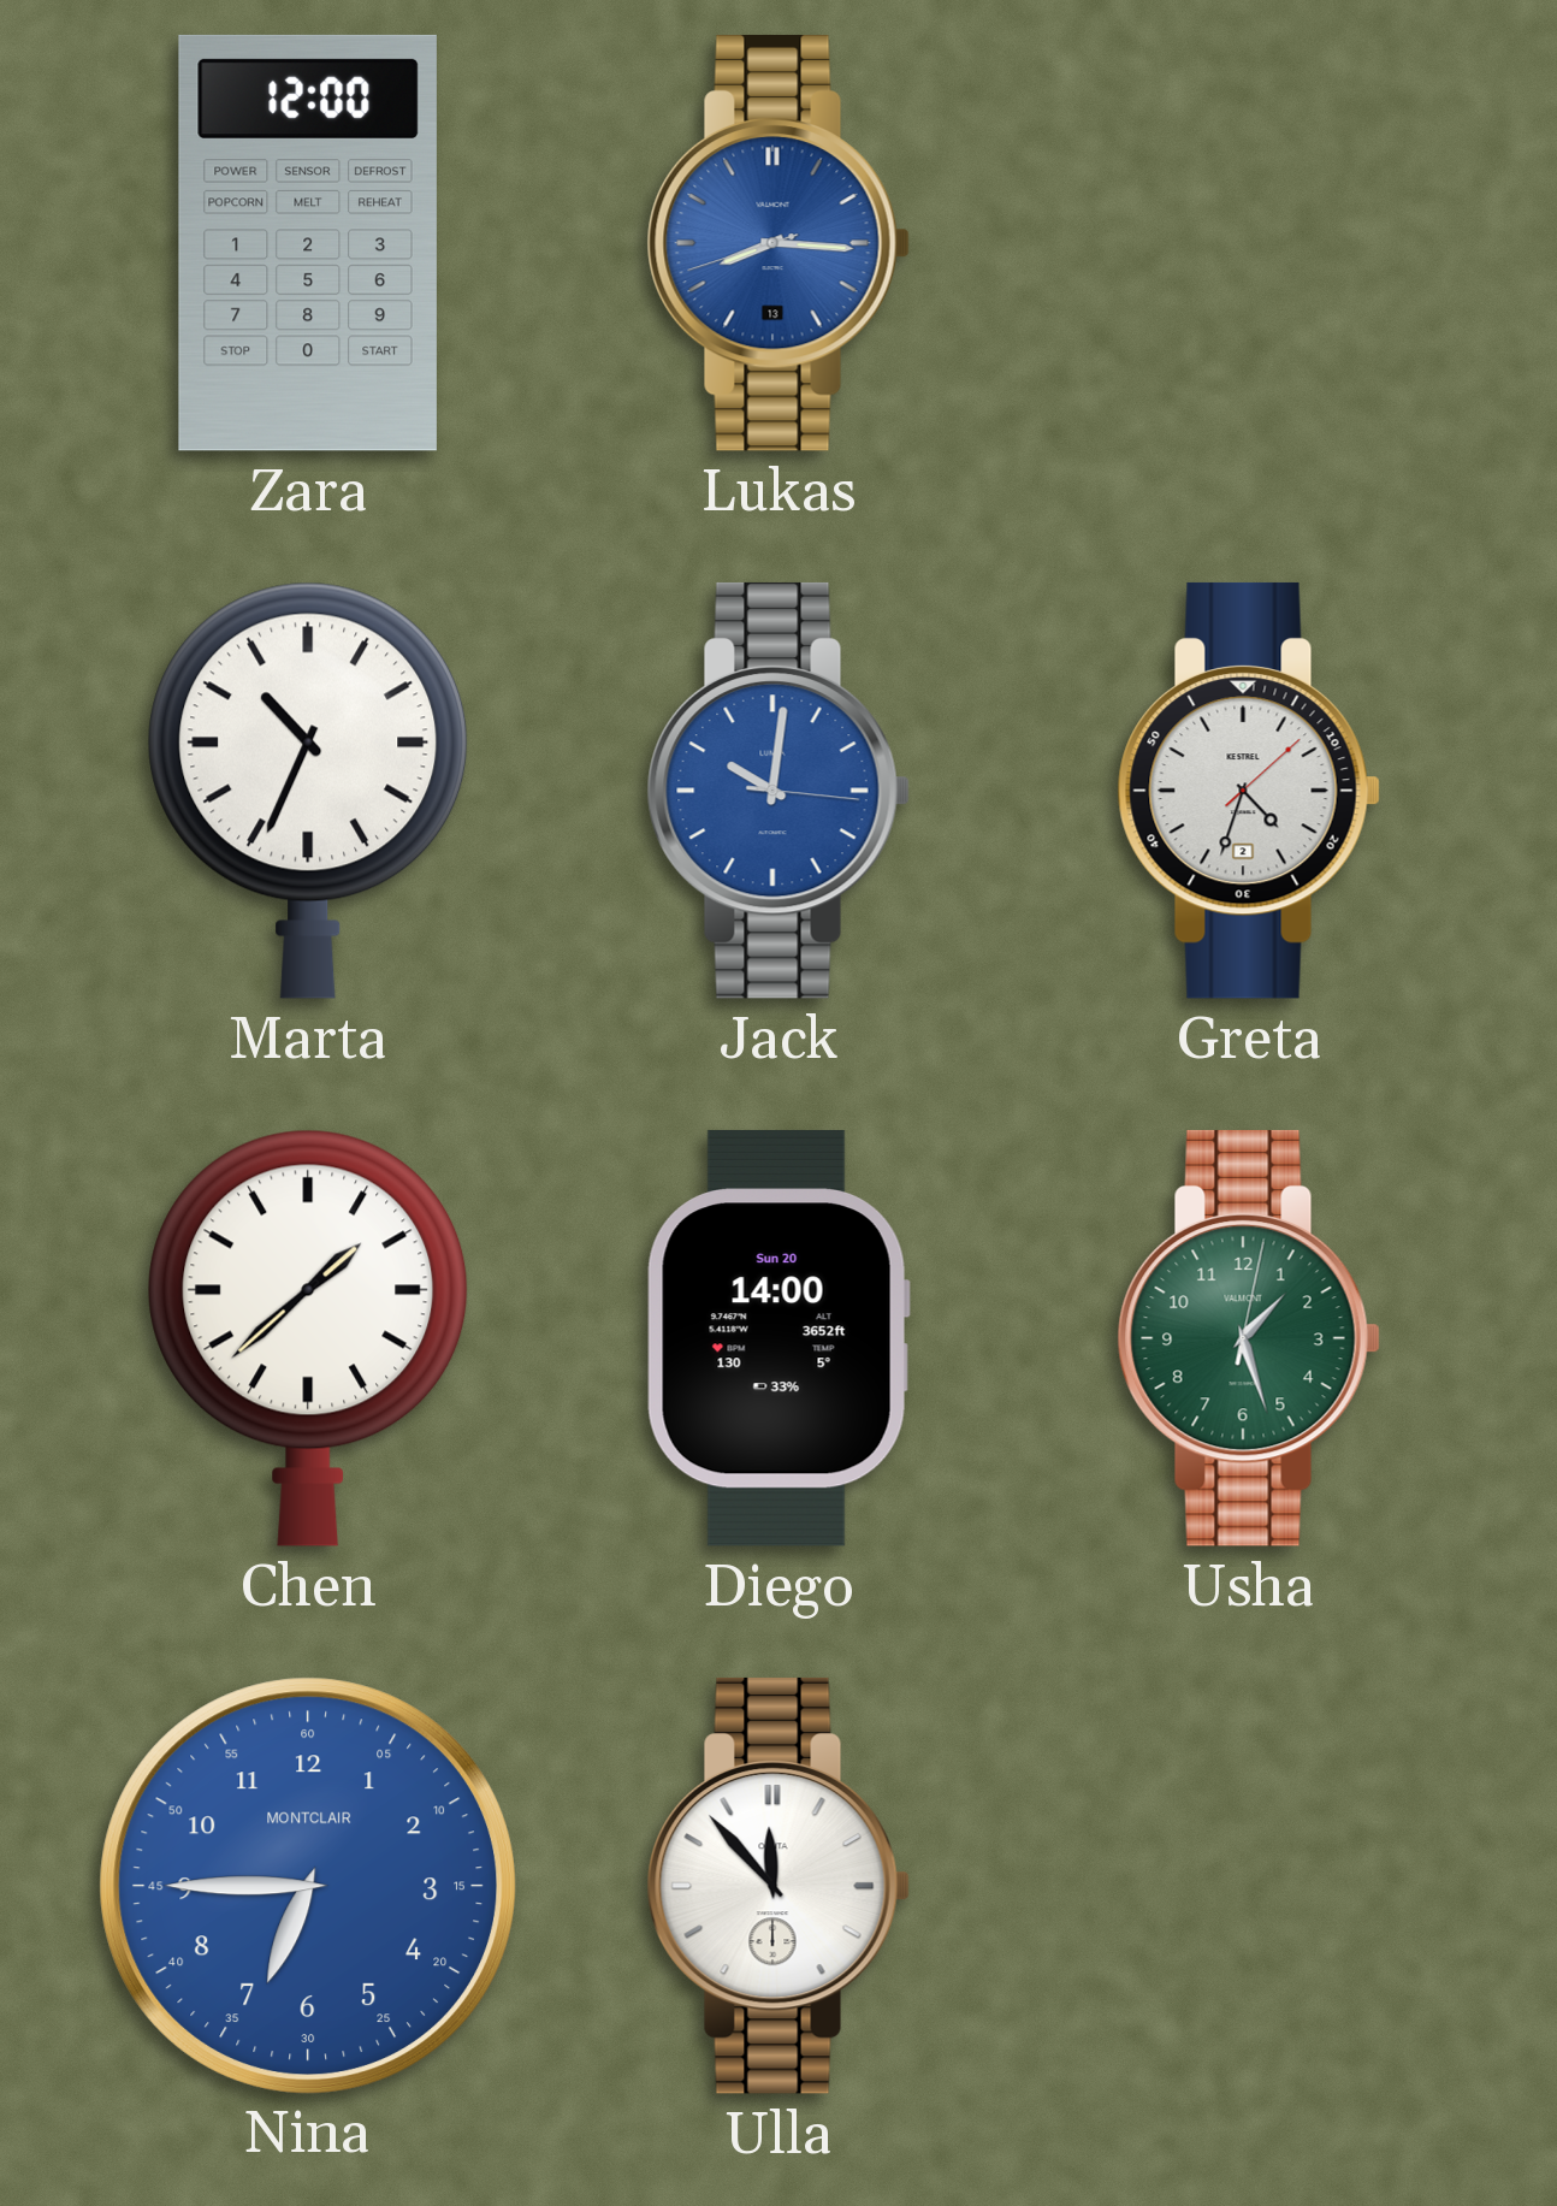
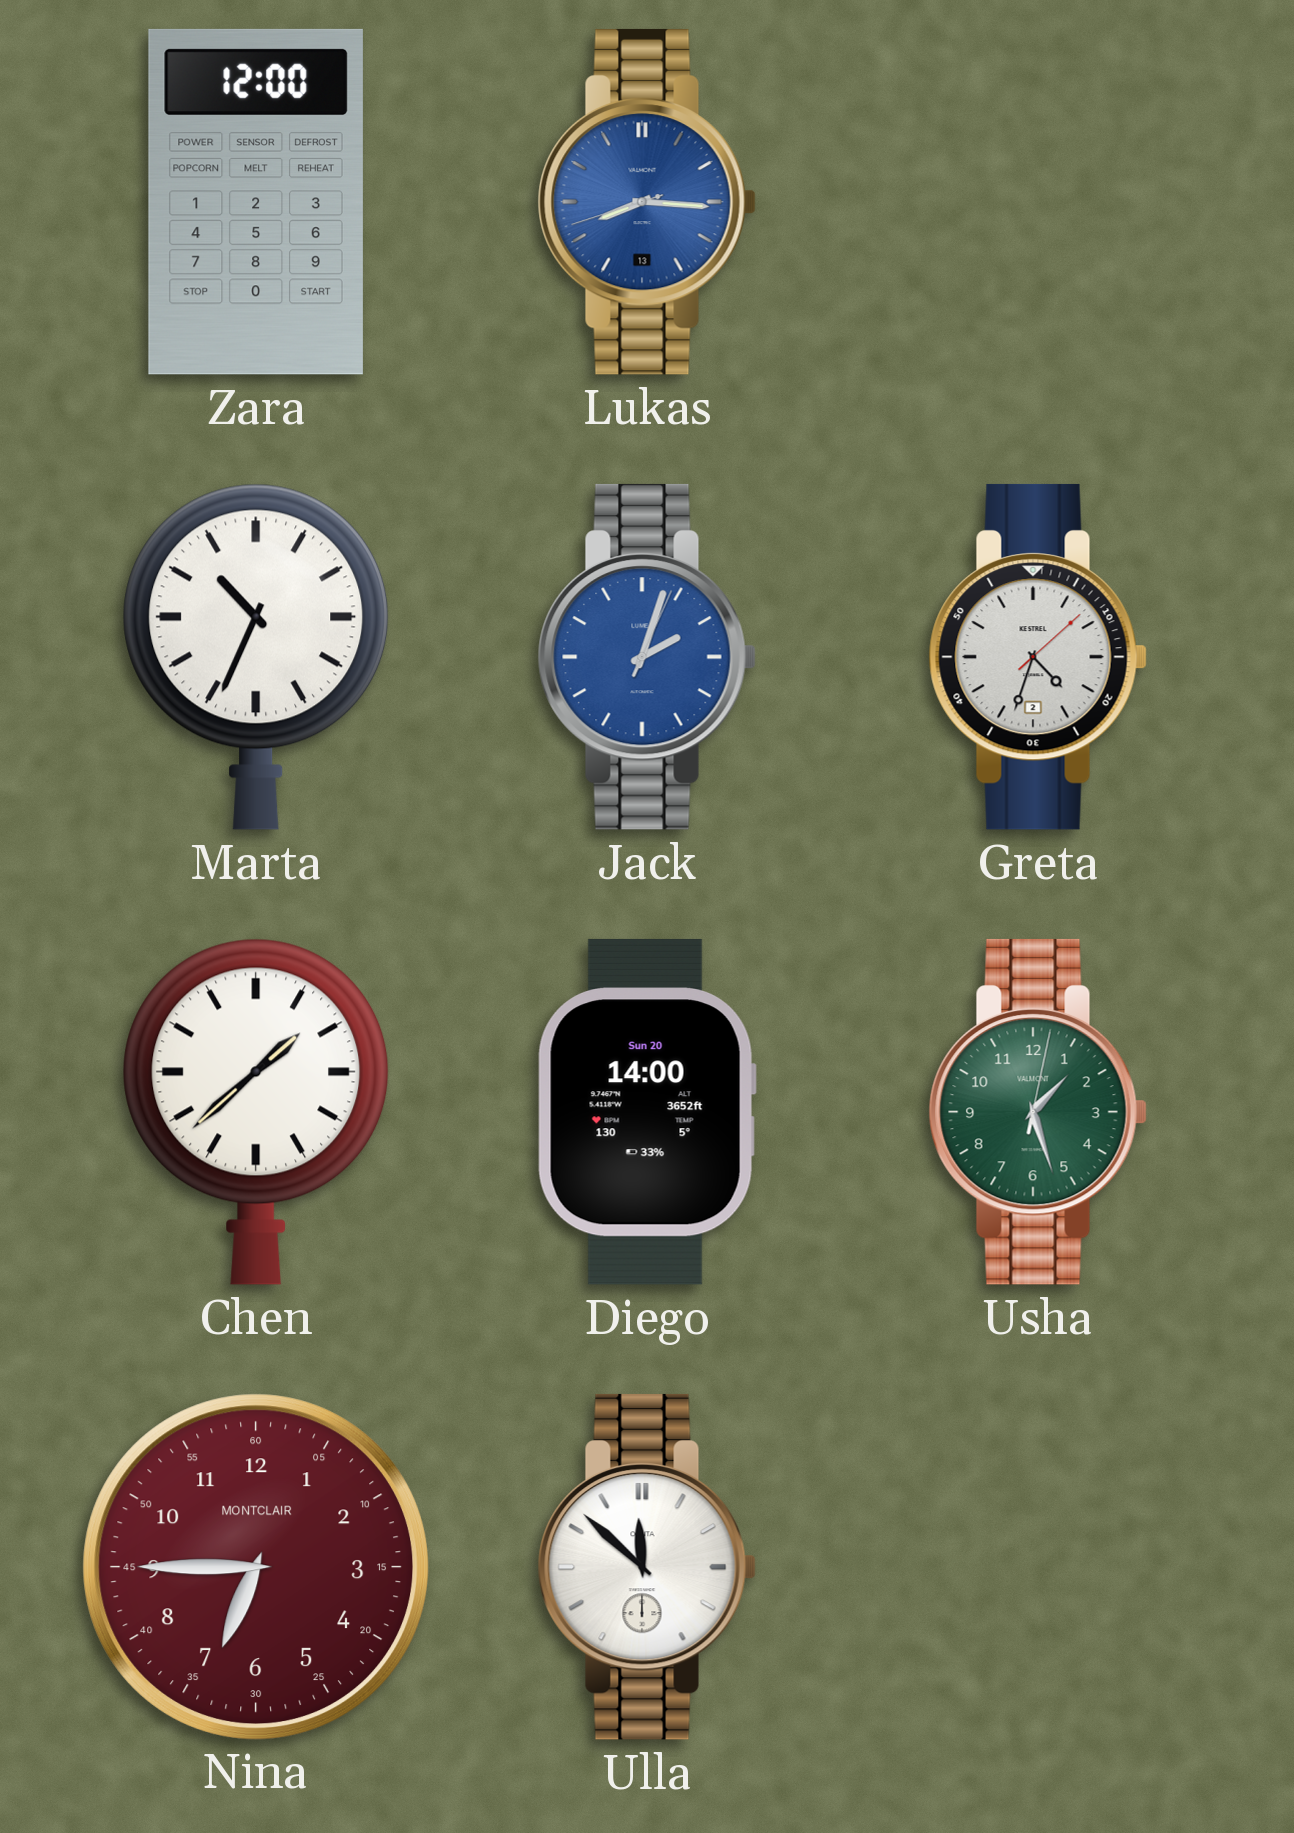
Jack: 10:01 -> 2:03
Nina dial: blue -> burgundy
Ulla: 11:53 -> 11:52
